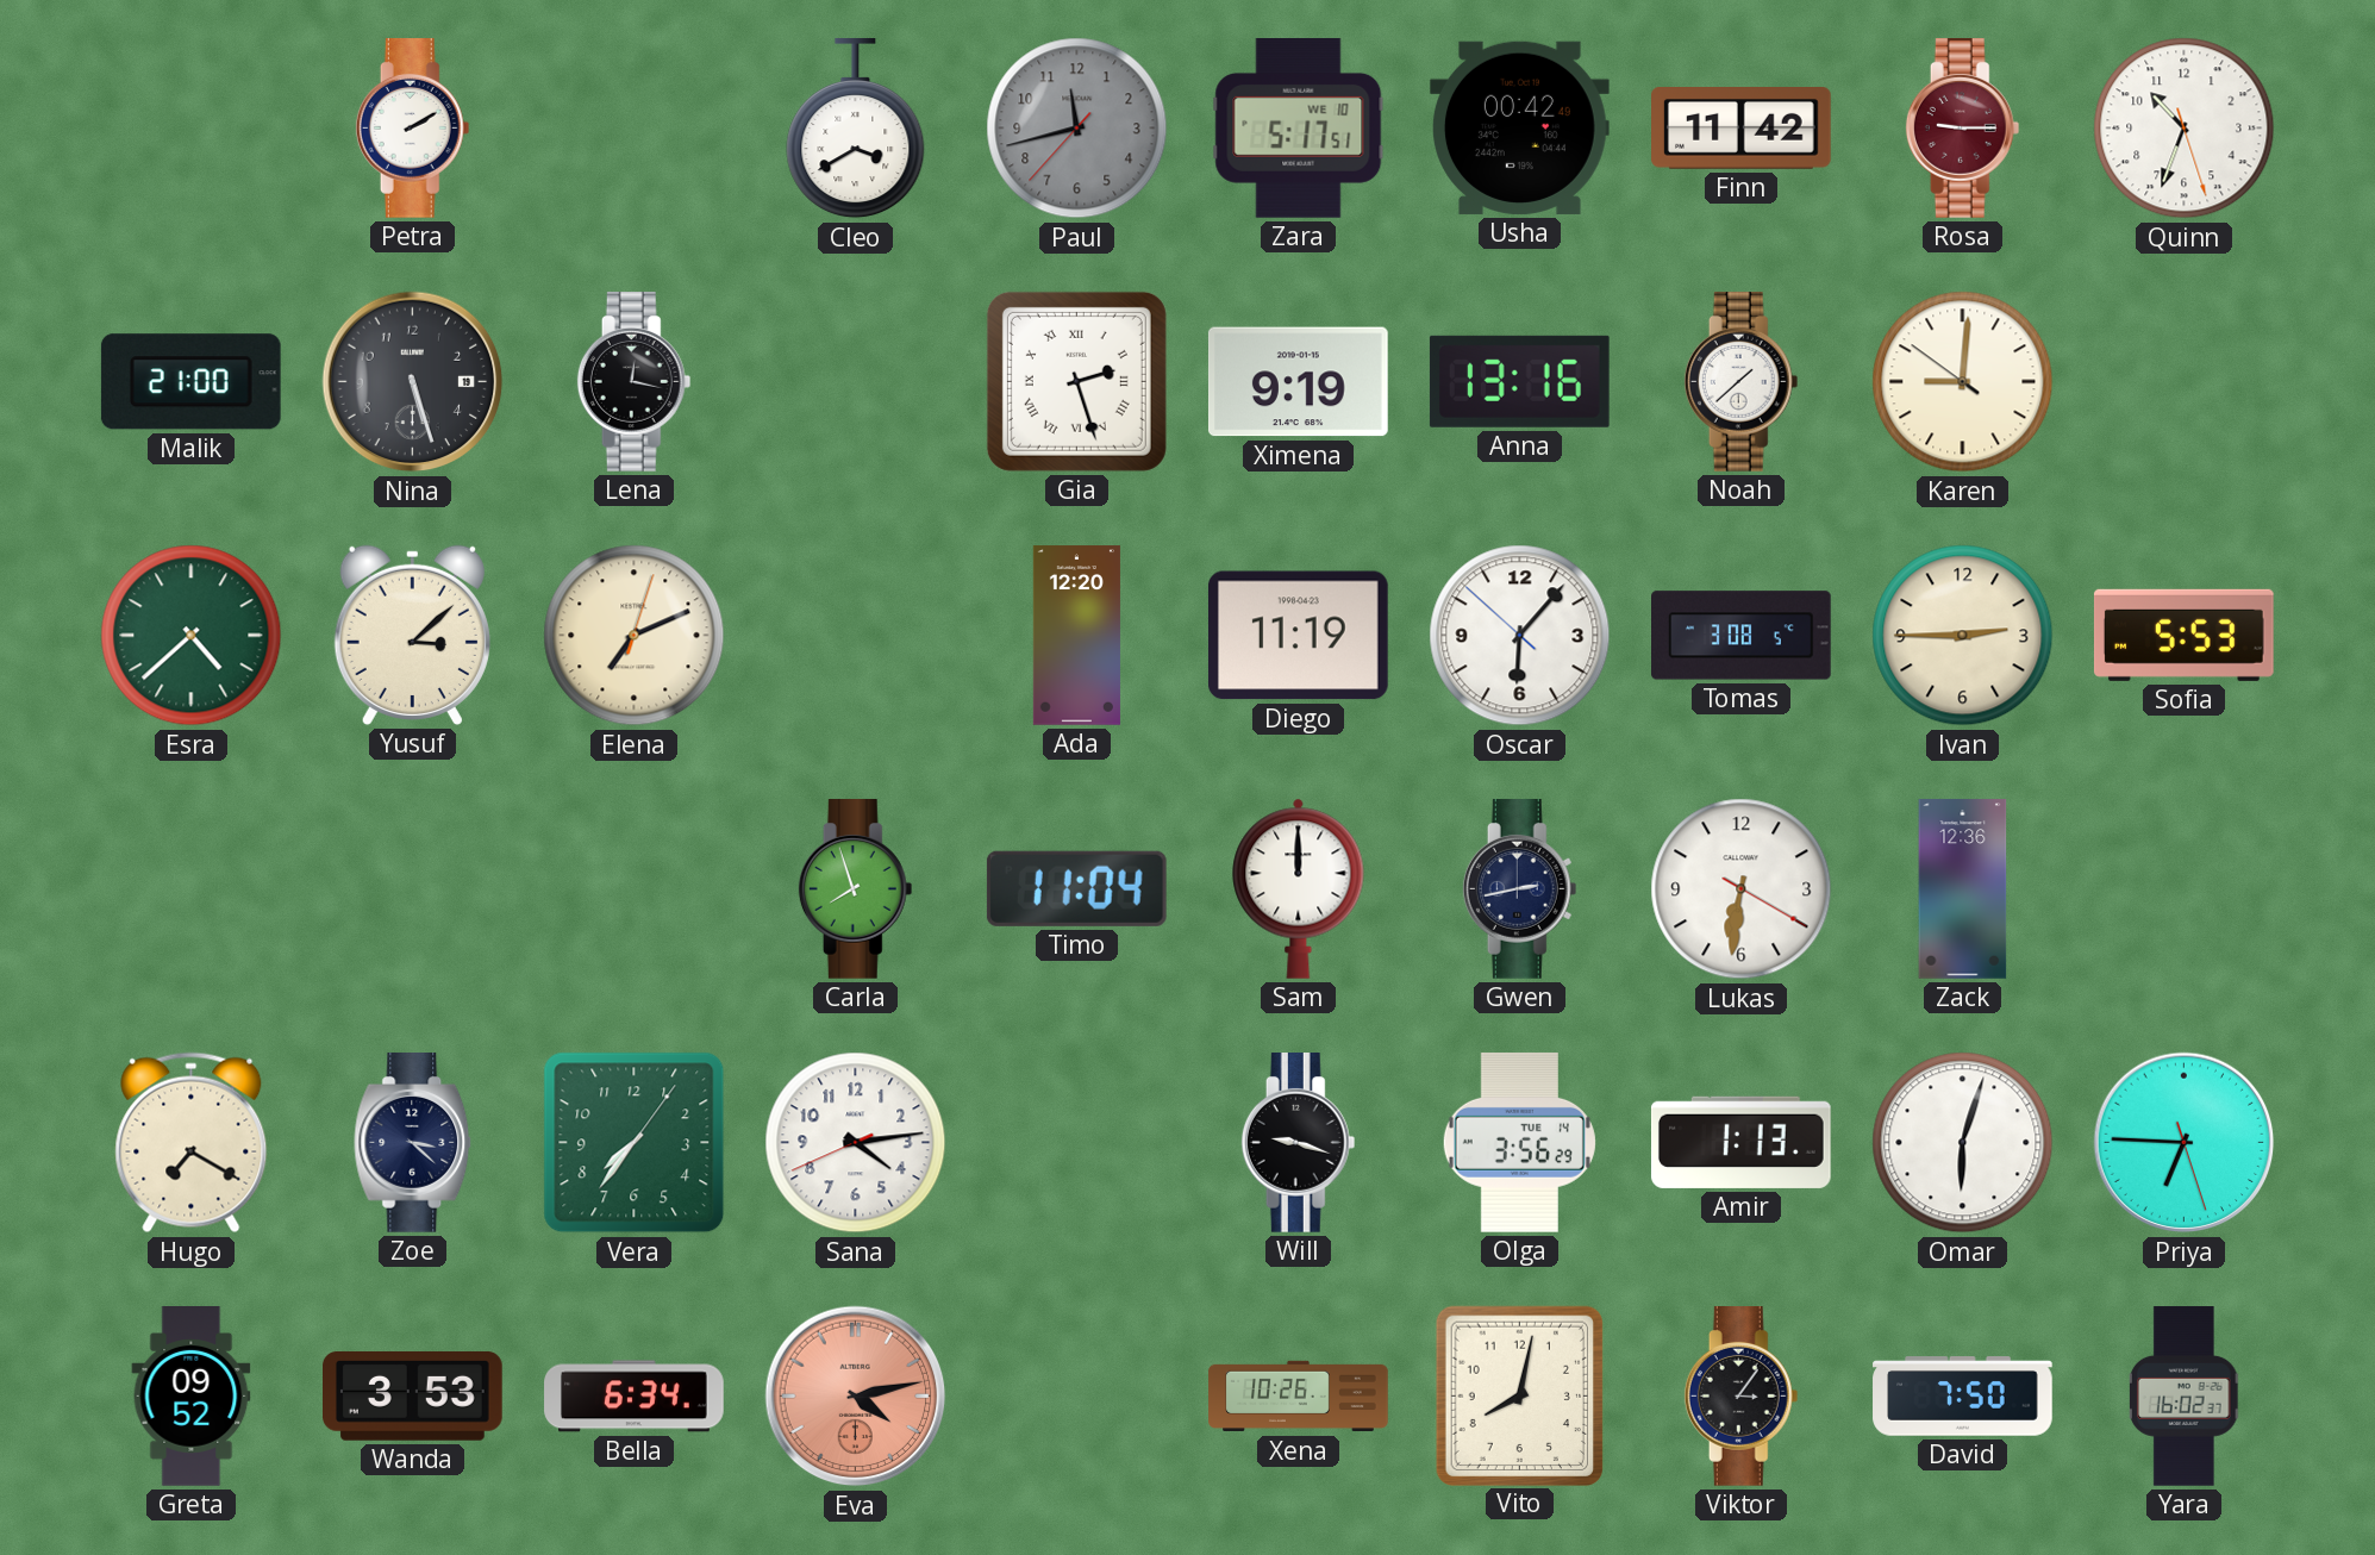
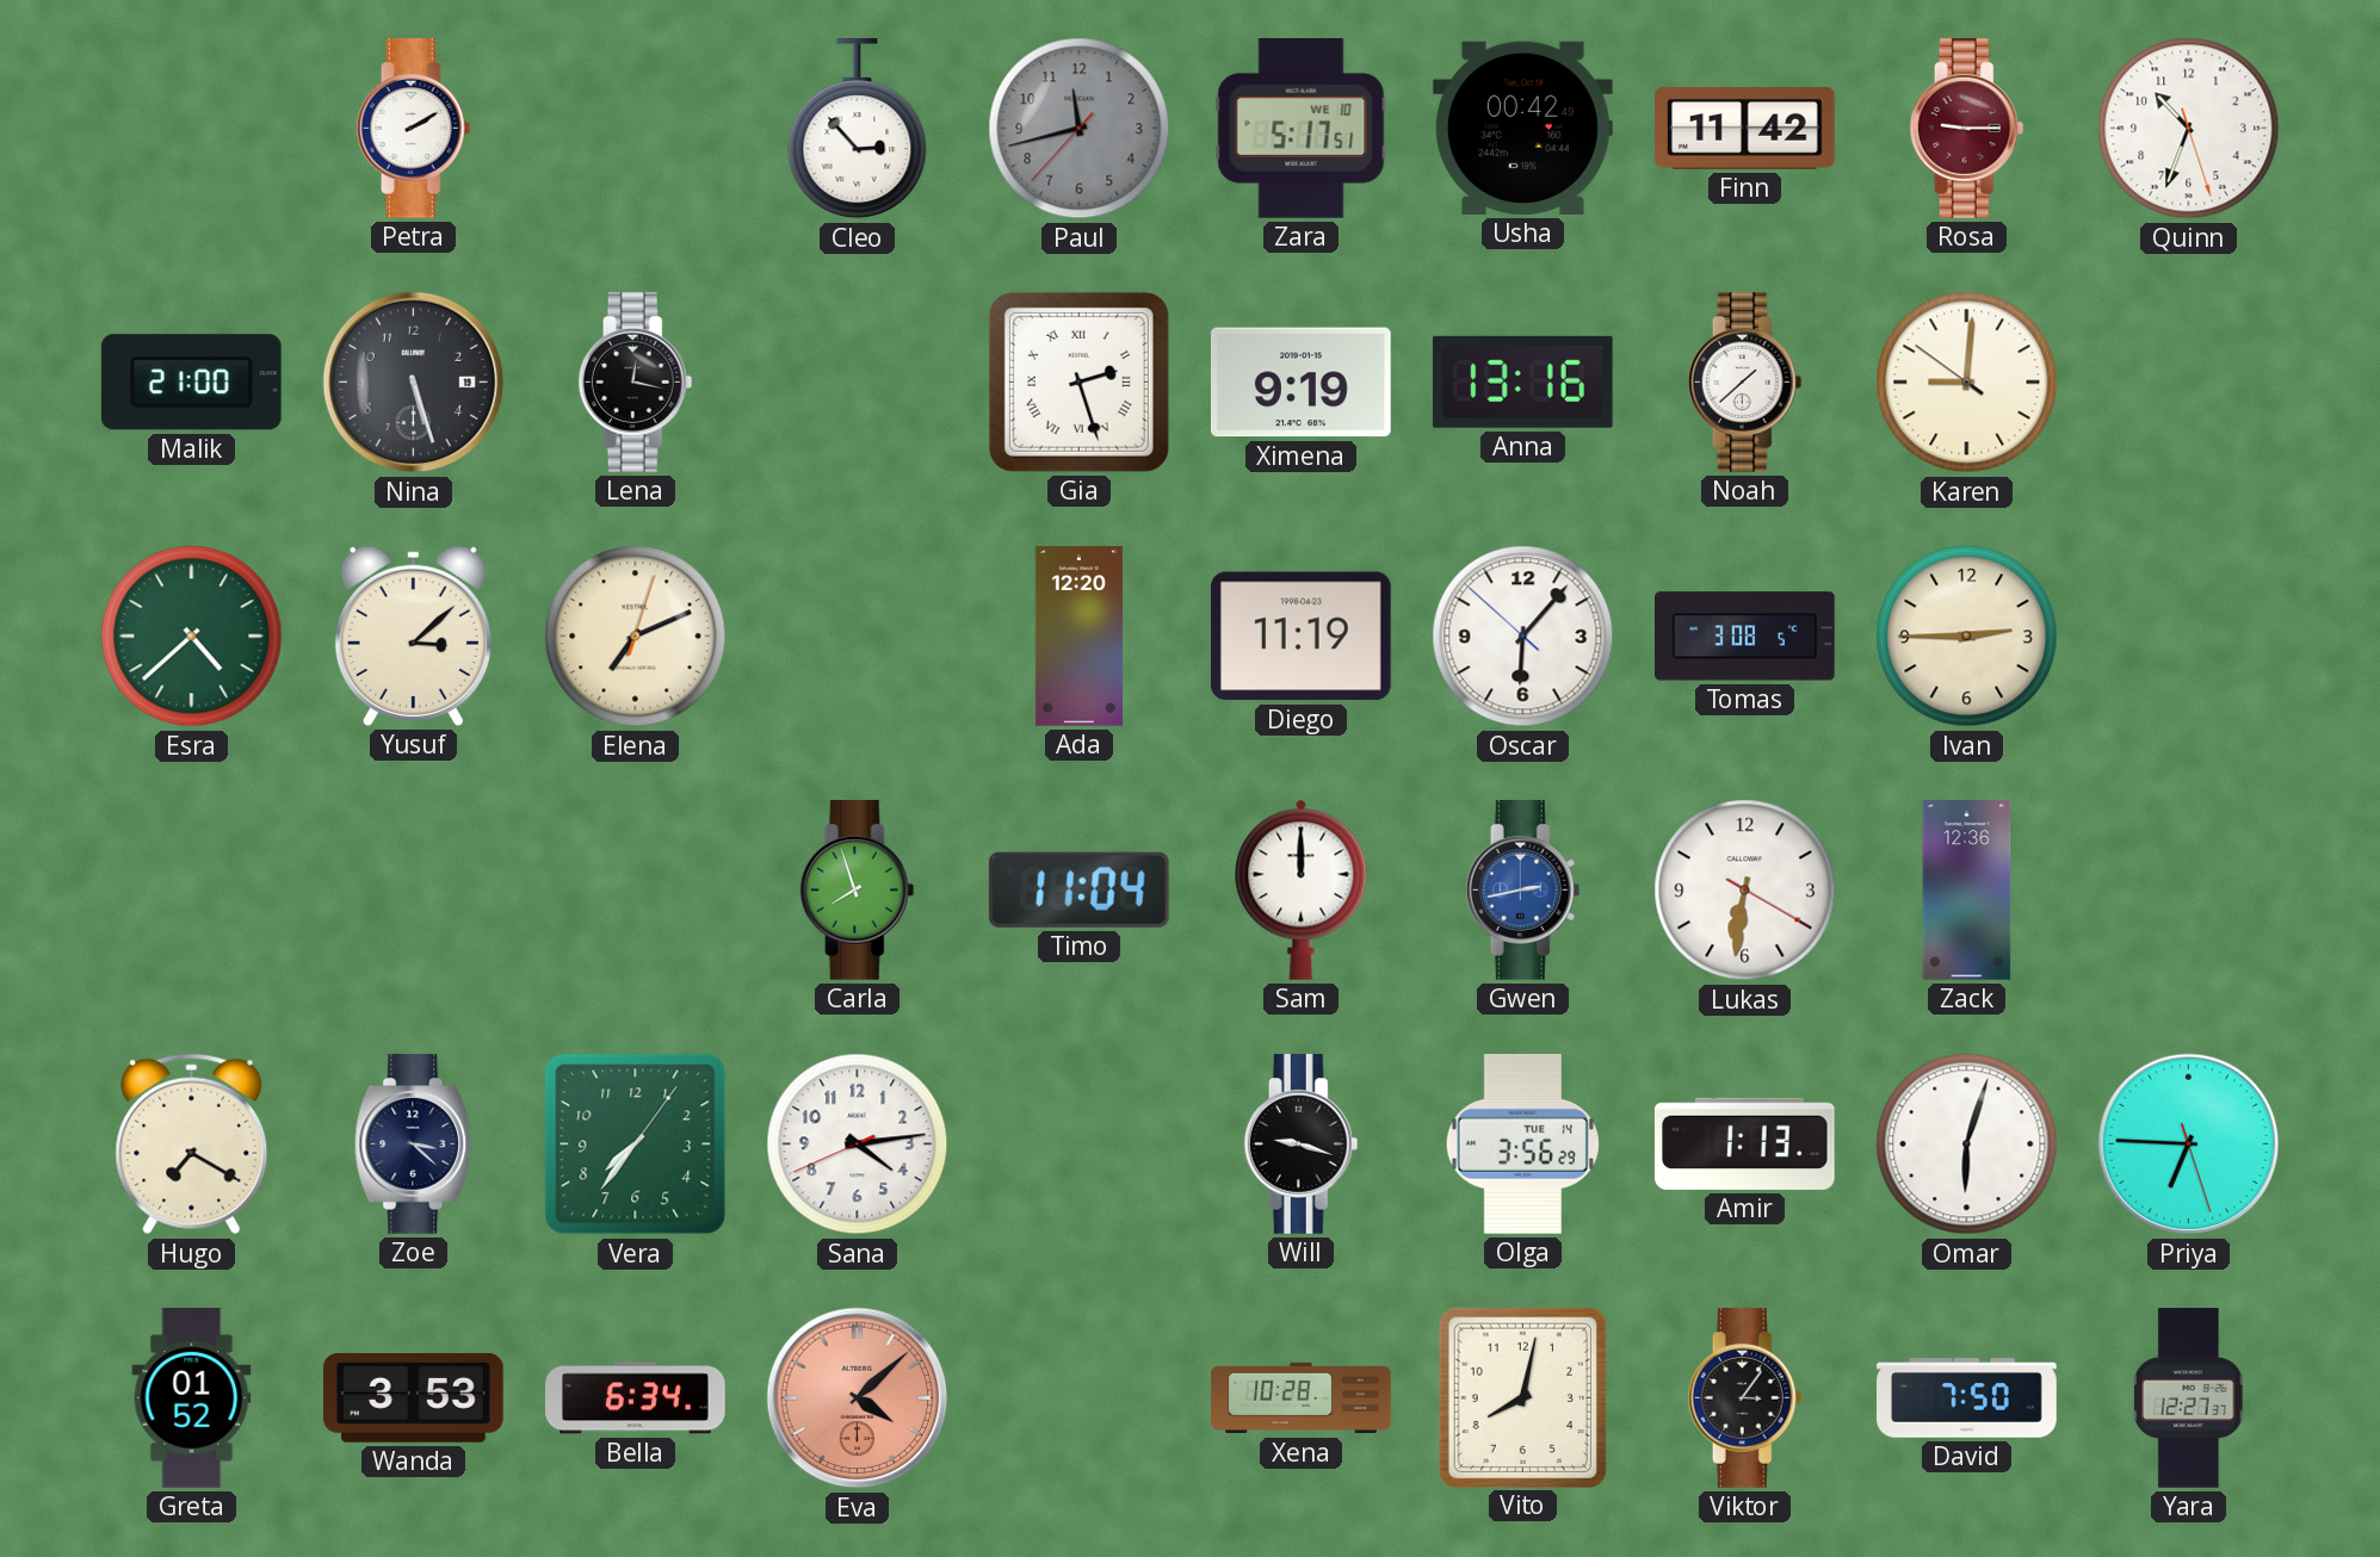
Cleo: 3:40 -> 2:53
Sofia: 5:53 -> none
Gwen dial: navy -> blue
Greta: 09:52 -> 01:52
Eva: 4:13 -> 4:08
Xena: 10:26 -> 10:28
Yara: 16:02 -> 12:27
